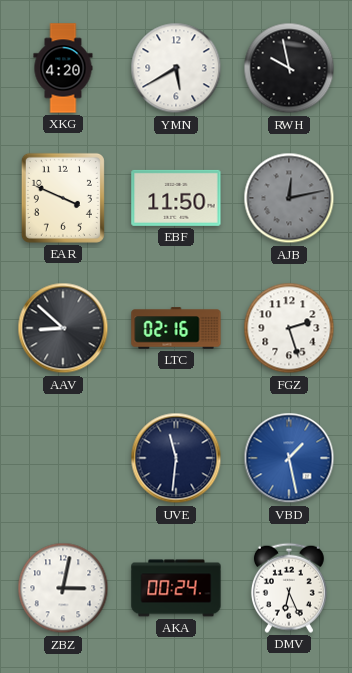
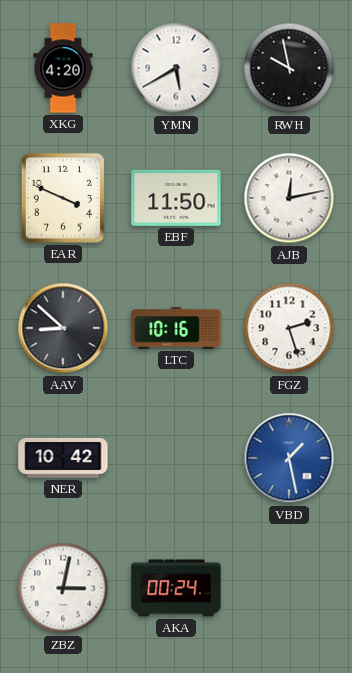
AJB dial: grey -> white
LTC: 02:16 -> 10:16
NER: none -> 10:42
UVE: 11:31 -> none
DMV: 6:26 -> none
